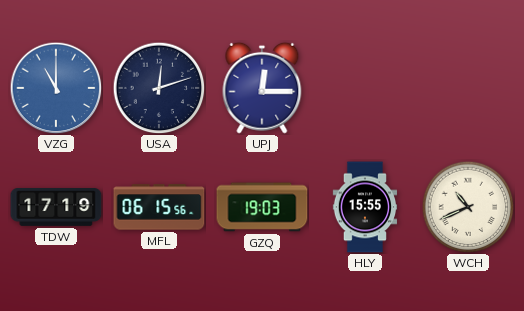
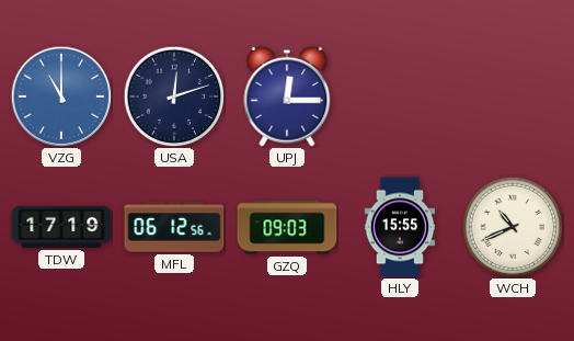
MFL: 06:15 -> 06:12
GZQ: 19:03 -> 09:03
